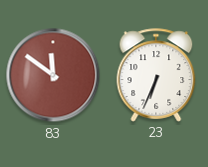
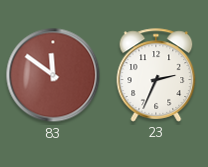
23: 6:34 -> 2:34
